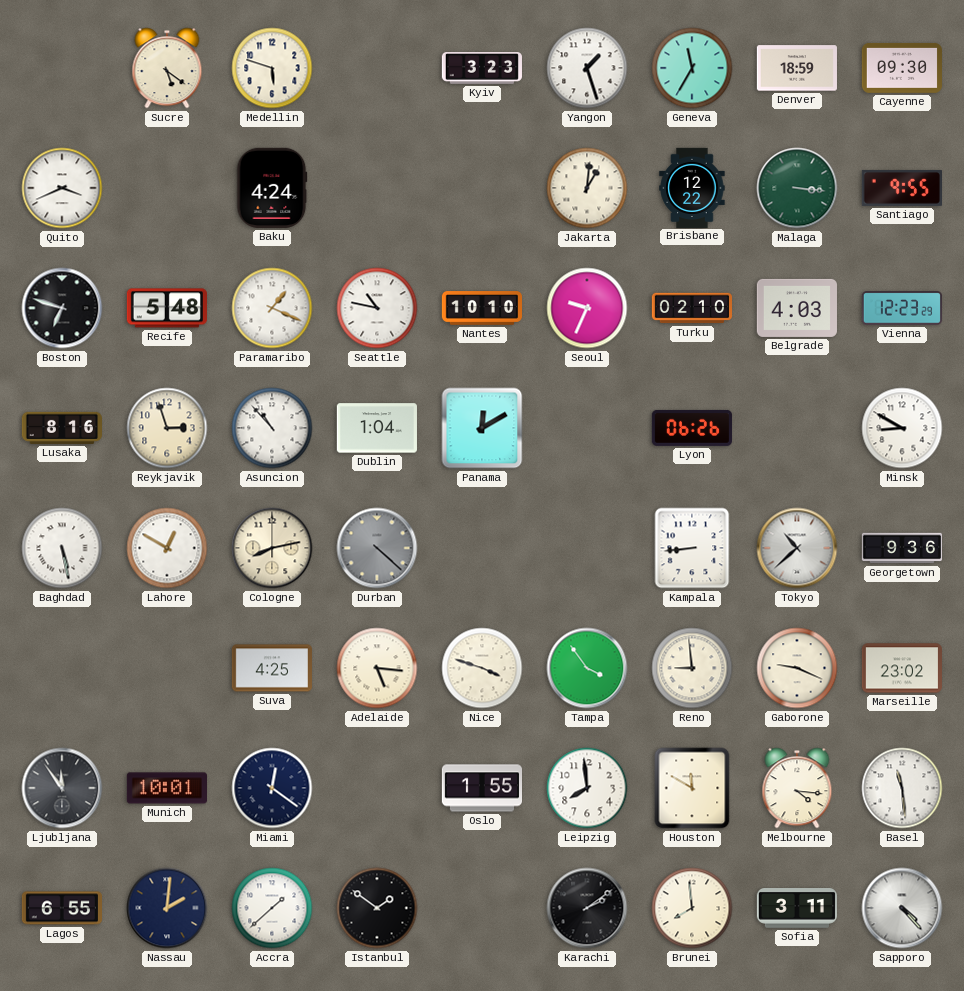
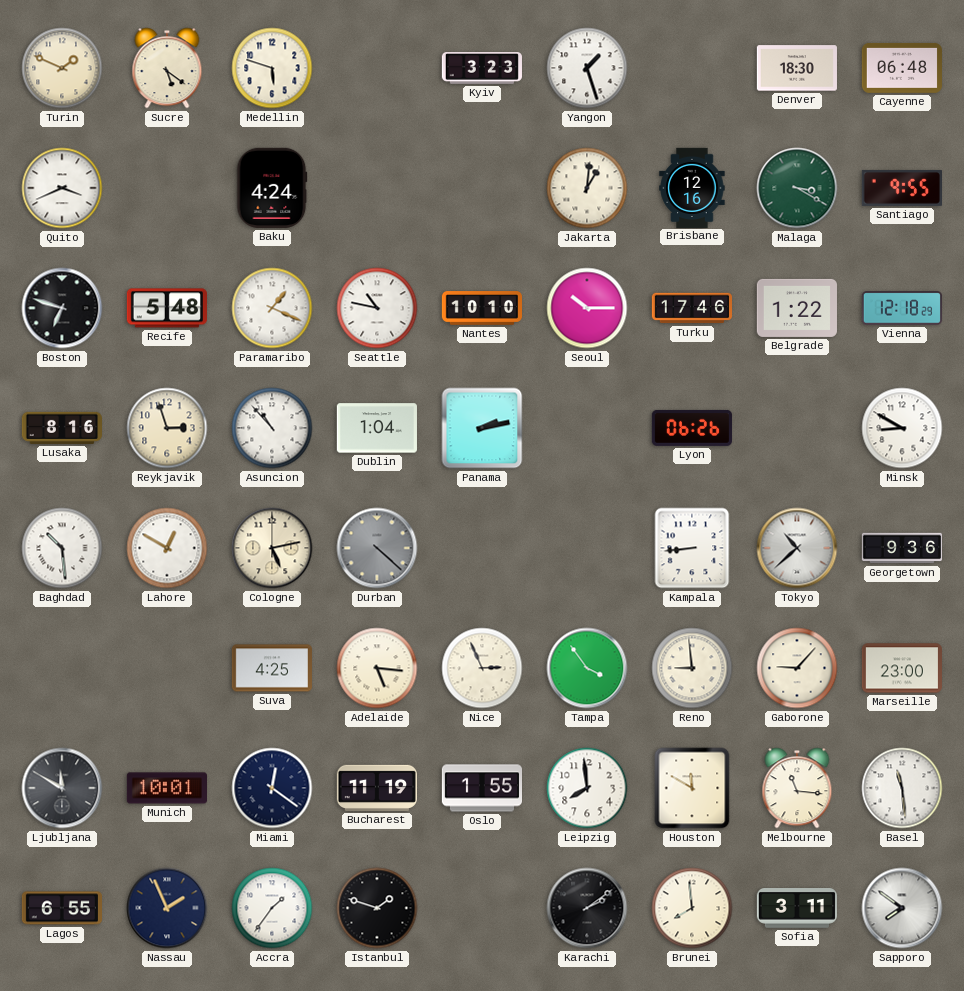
Turin: none -> 1:49
Geneva: 11:35 -> none
Denver: 18:59 -> 18:30
Cayenne: 09:30 -> 06:48
Brisbane: 12:22 -> 12:16
Malaga: 3:16 -> 3:20
Seoul: 9:34 -> 10:15
Turku: 02:10 -> 17:46
Belgrade: 4:03 -> 1:22
Vienna: 12:23 -> 12:18
Panama: 12:10 -> 2:13
Baghdad: 5:28 -> 10:29
Cologne: 8:13 -> 5:13
Nice: 3:48 -> 2:56
Gaborone: 9:19 -> 9:07
Marseille: 23:02 -> 23:00
Ljubljana: 11:54 -> 11:50
Bucharest: none -> 11:19
Melbourne: 4:16 -> 11:16
Nassau: 2:01 -> 1:56
Accra: 1:38 -> 1:36
Istanbul: 1:51 -> 1:48
Sapporo: 4:23 -> 7:51
